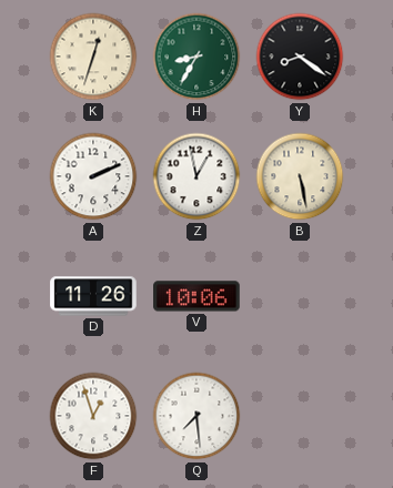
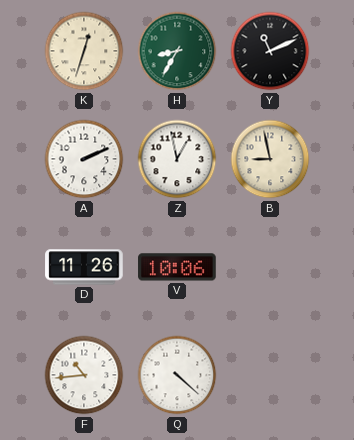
Y: 8:21 -> 11:11
B: 5:28 -> 8:58
F: 12:57 -> 10:44
Q: 7:29 -> 4:22
